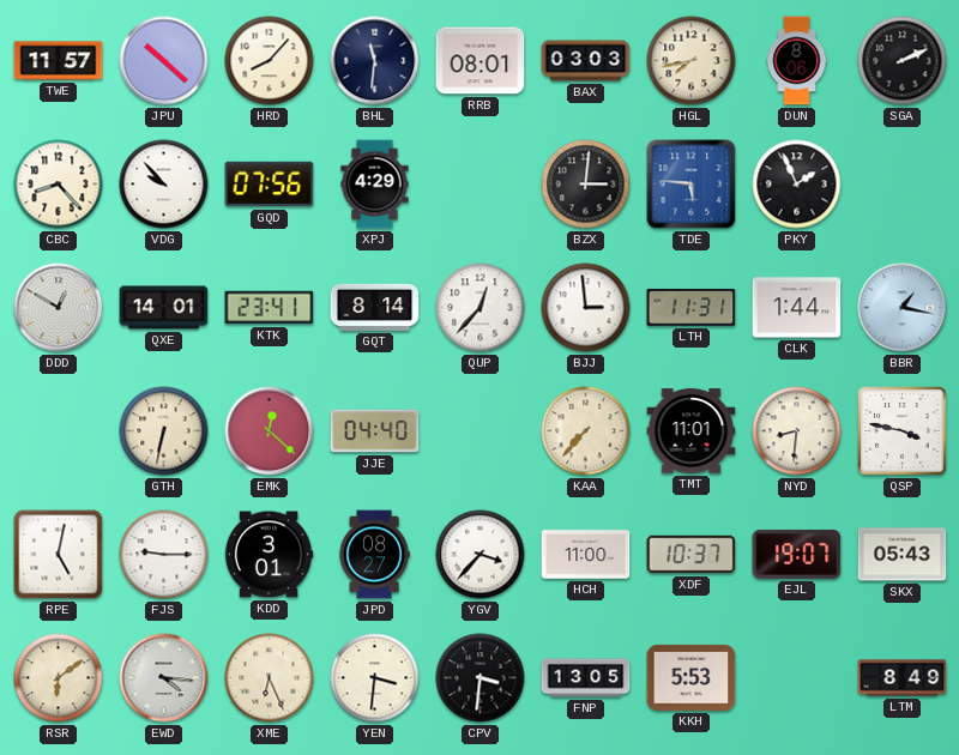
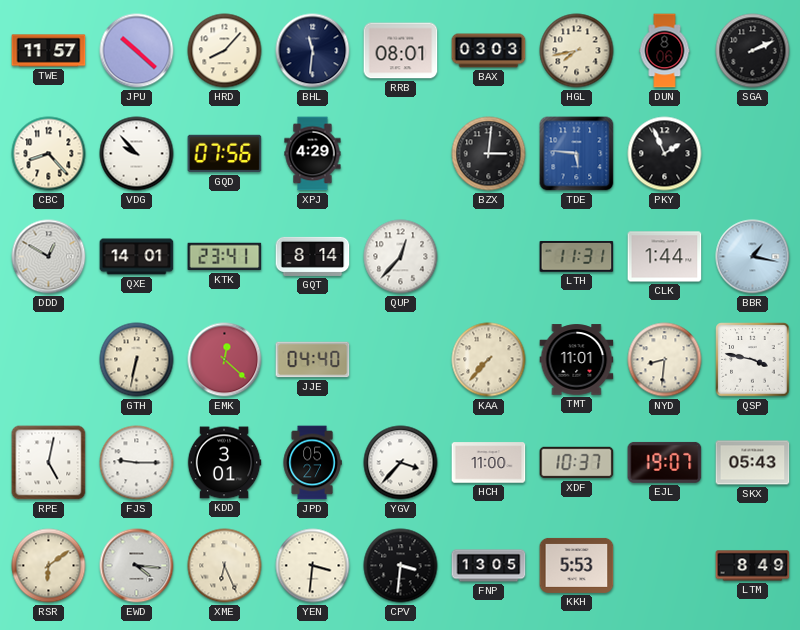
BJJ: 2:59 -> none
JPD: 08:27 -> 05:27
